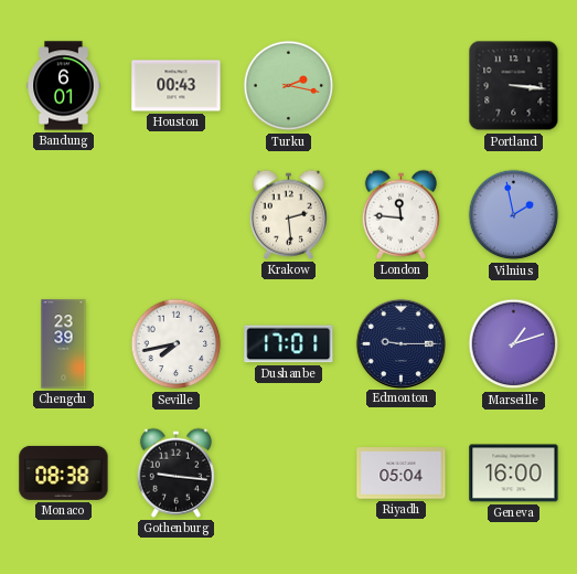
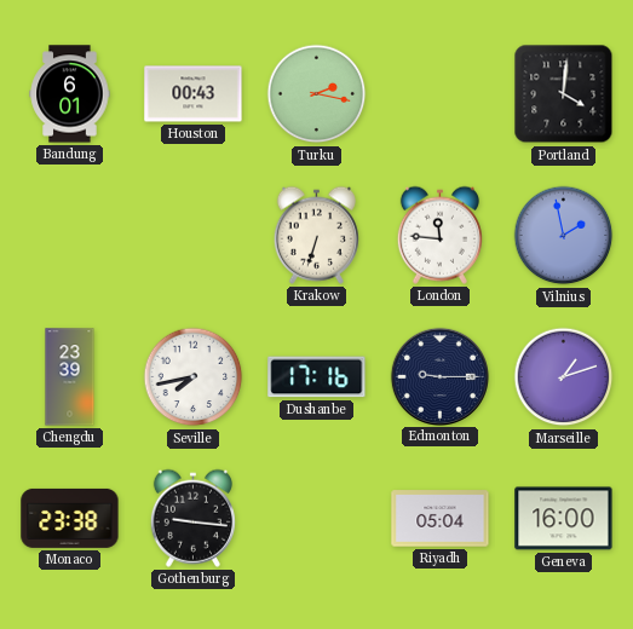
Portland: 3:16 -> 4:01
Krakow: 2:29 -> 6:33
Dushanbe: 17:01 -> 17:16
Monaco: 08:38 -> 23:38
